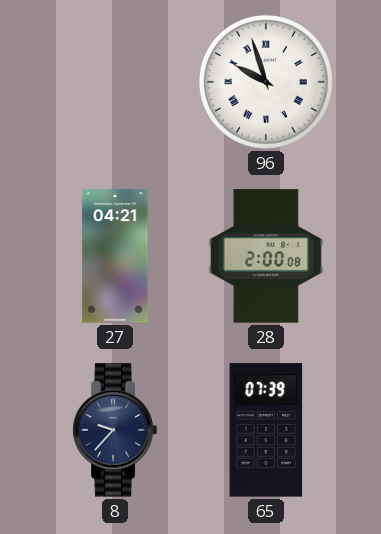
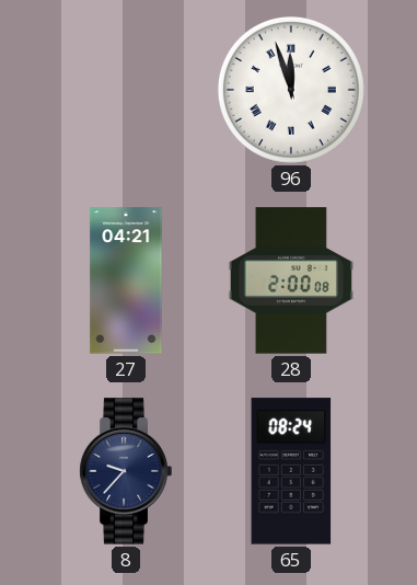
96: 9:57 -> 11:57
65: 07:39 -> 08:24
